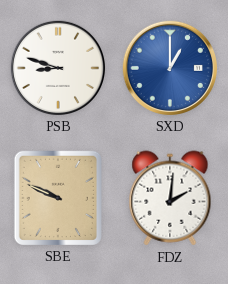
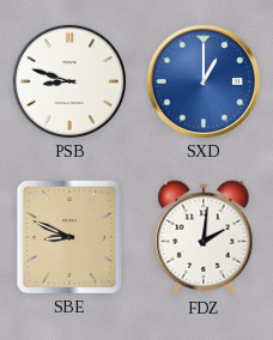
SBE: 9:49 -> 8:49
